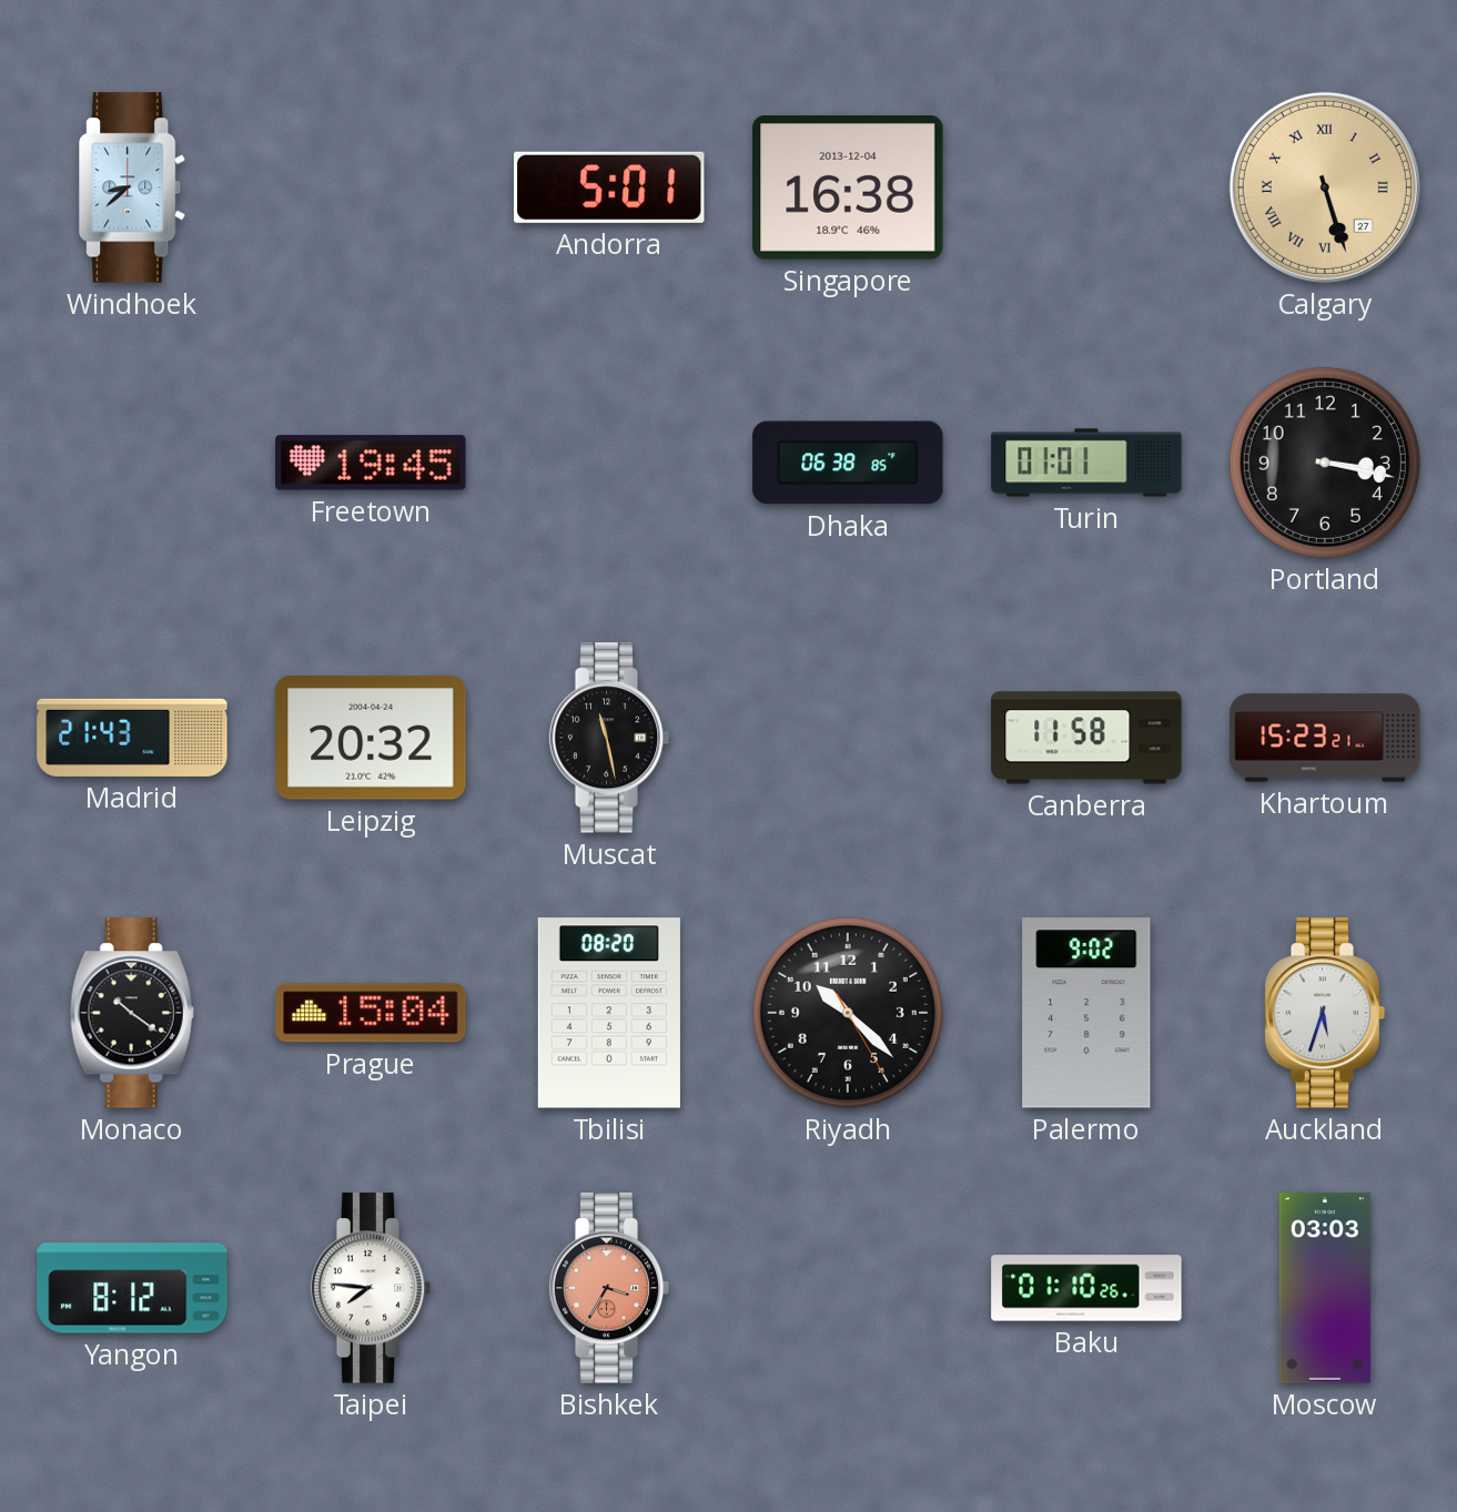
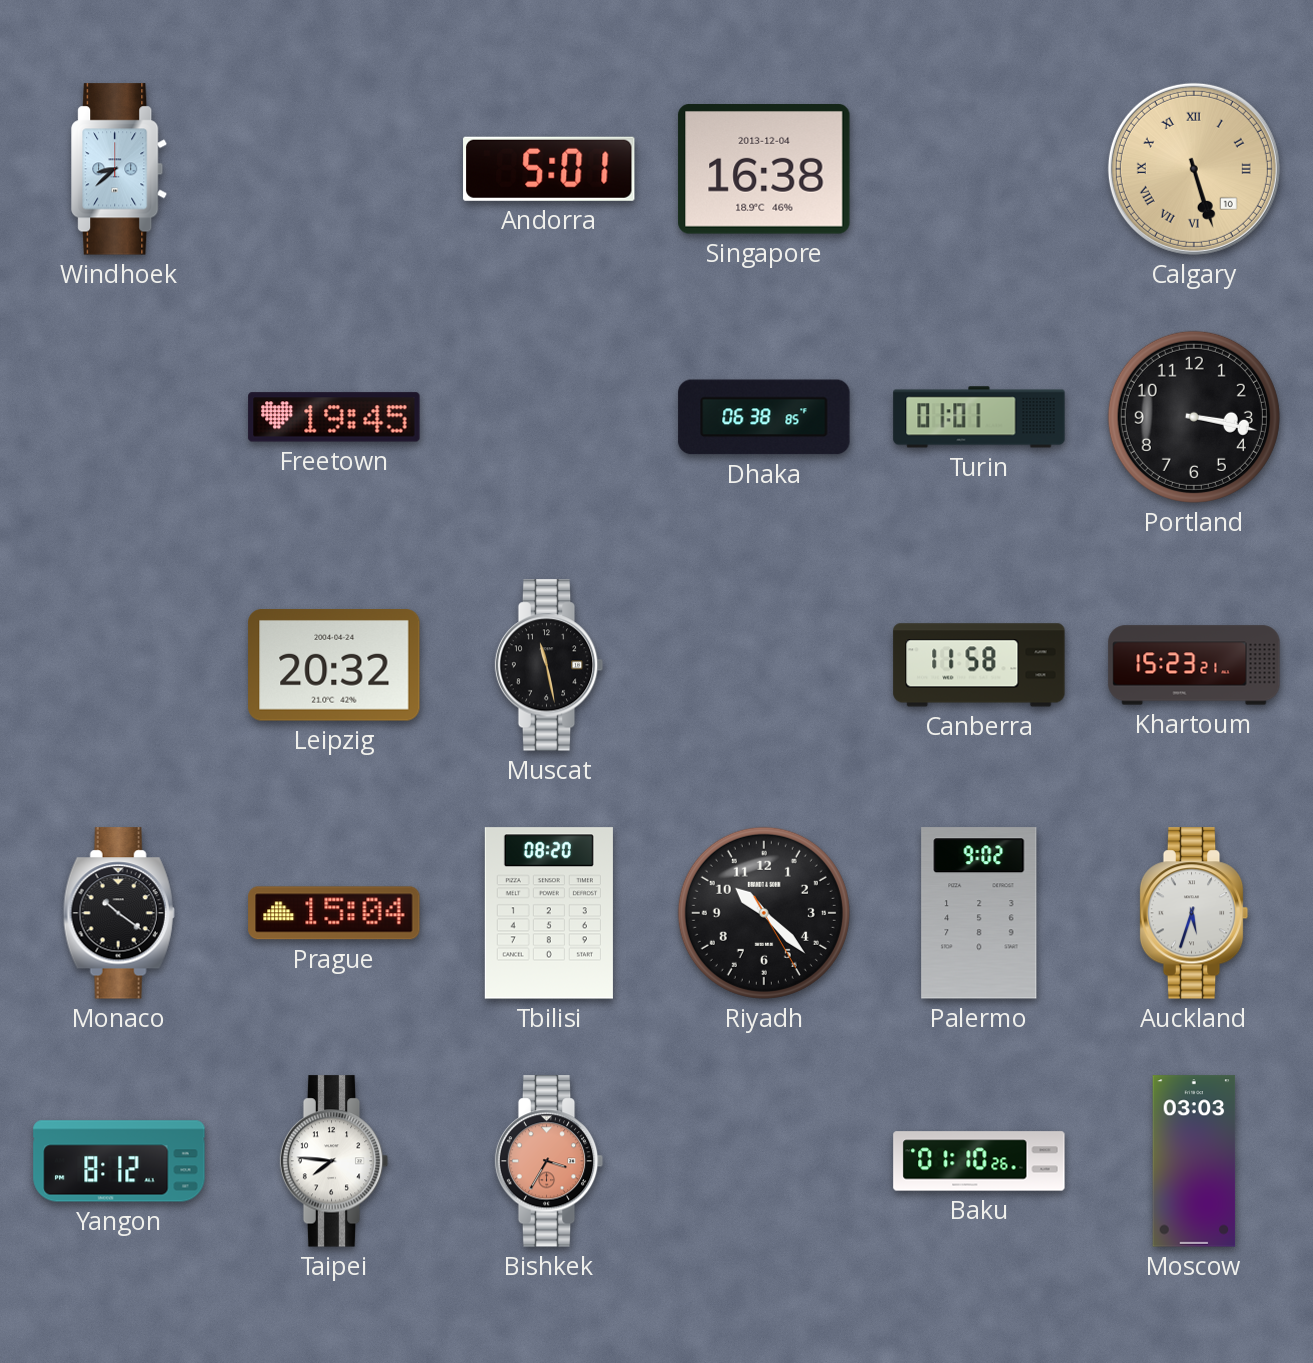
Calgary date: 27 -> 10
Madrid: 21:43 -> none
